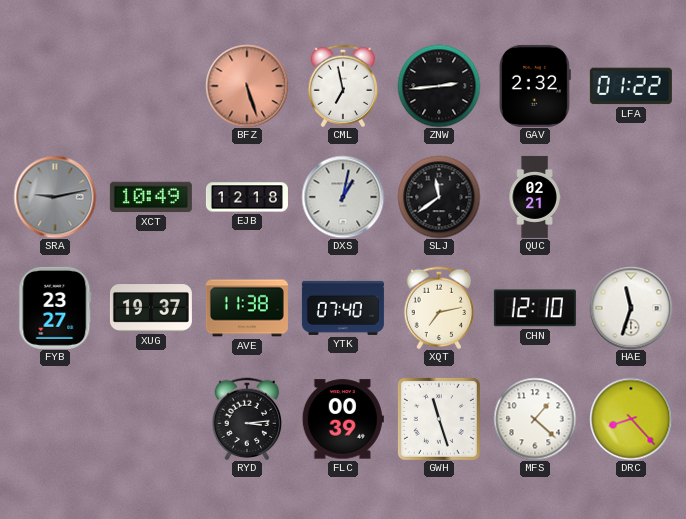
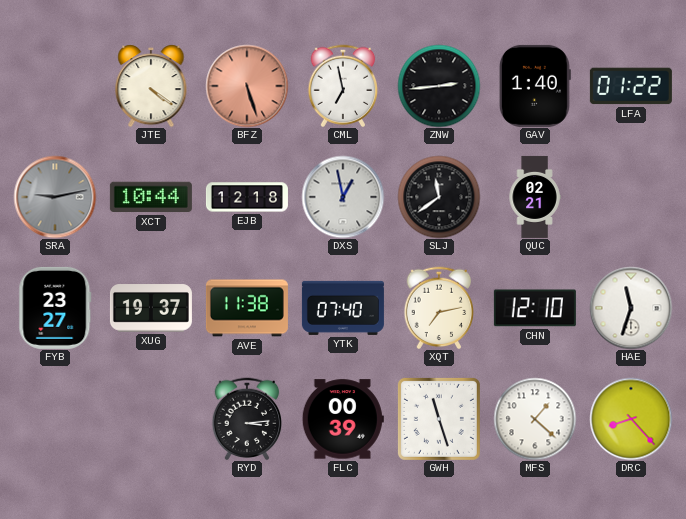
JTE: none -> 4:21
GAV: 2:32 -> 1:40
XCT: 10:49 -> 10:44
DXS: 1:02 -> 12:58
